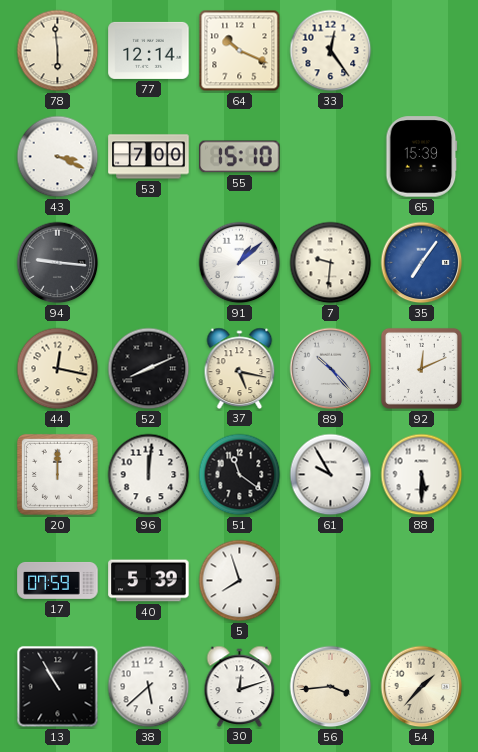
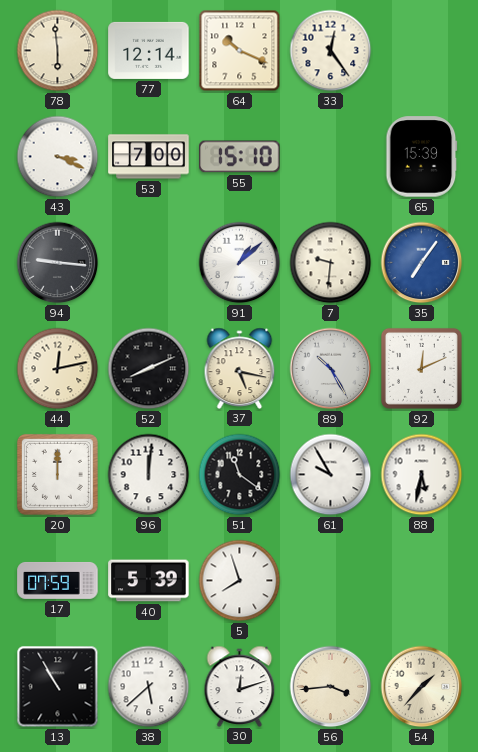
44: 12:17 -> 12:13
89: 10:23 -> 10:25
88: 5:30 -> 5:32
